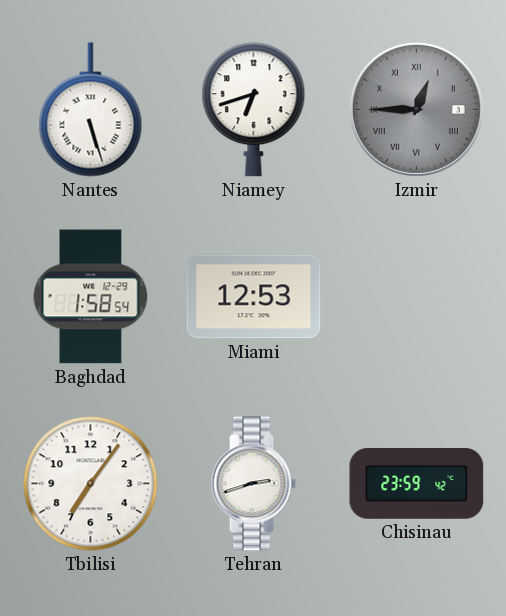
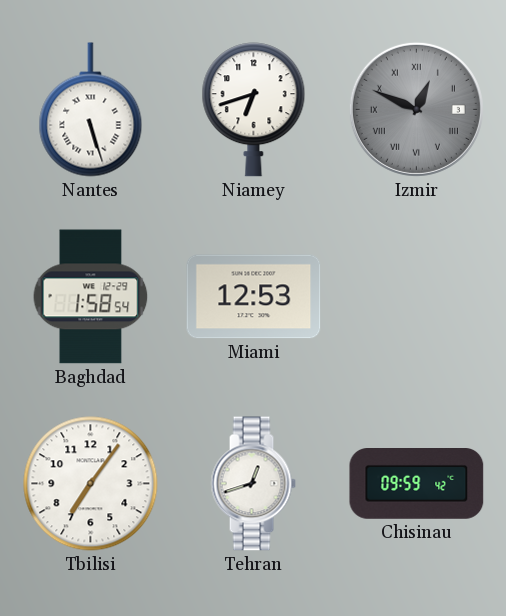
Izmir: 12:45 -> 12:49
Tehran: 2:42 -> 12:42
Chisinau: 23:59 -> 09:59
